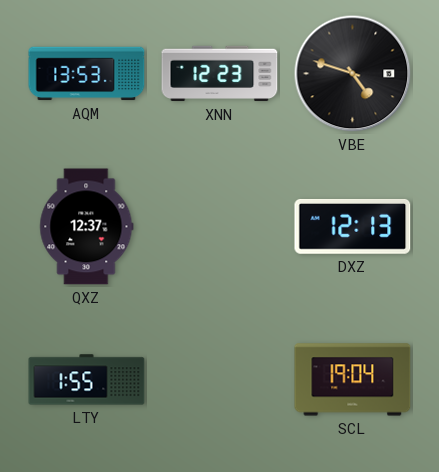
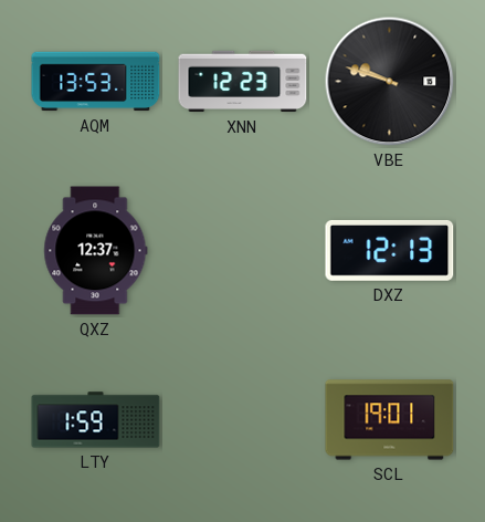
VBE: 4:48 -> 9:48
LTY: 1:55 -> 1:59
SCL: 19:04 -> 19:01
